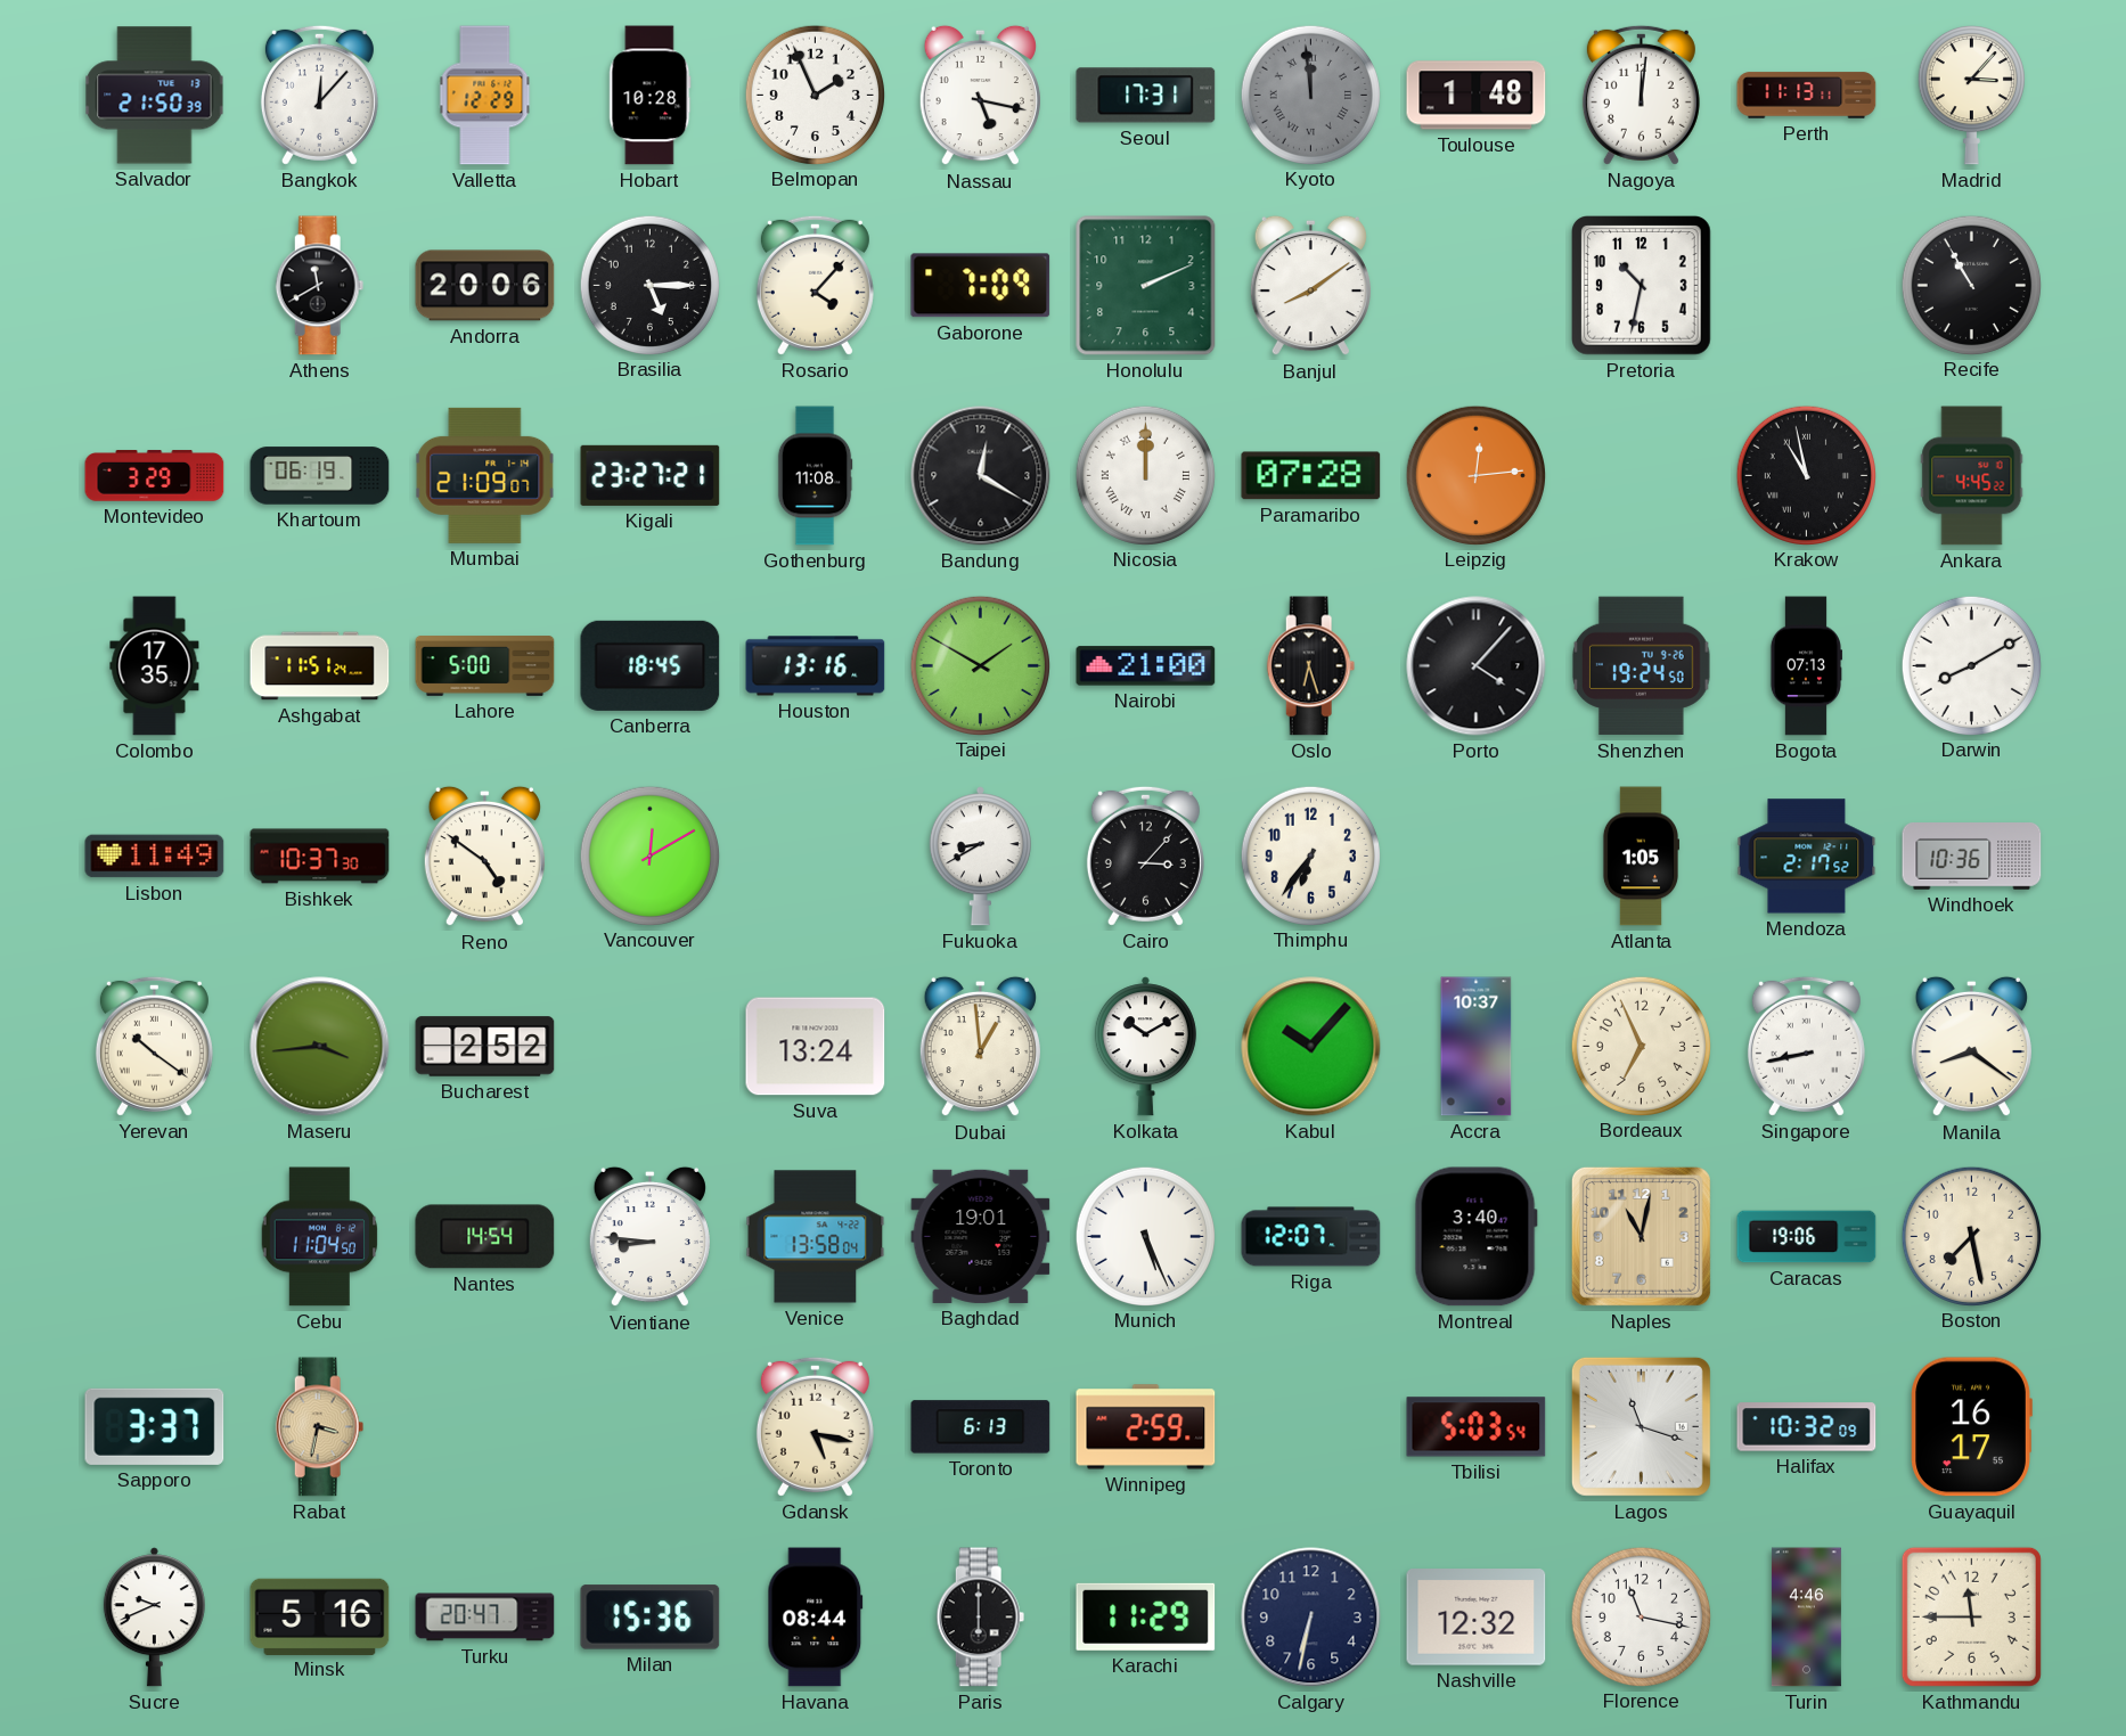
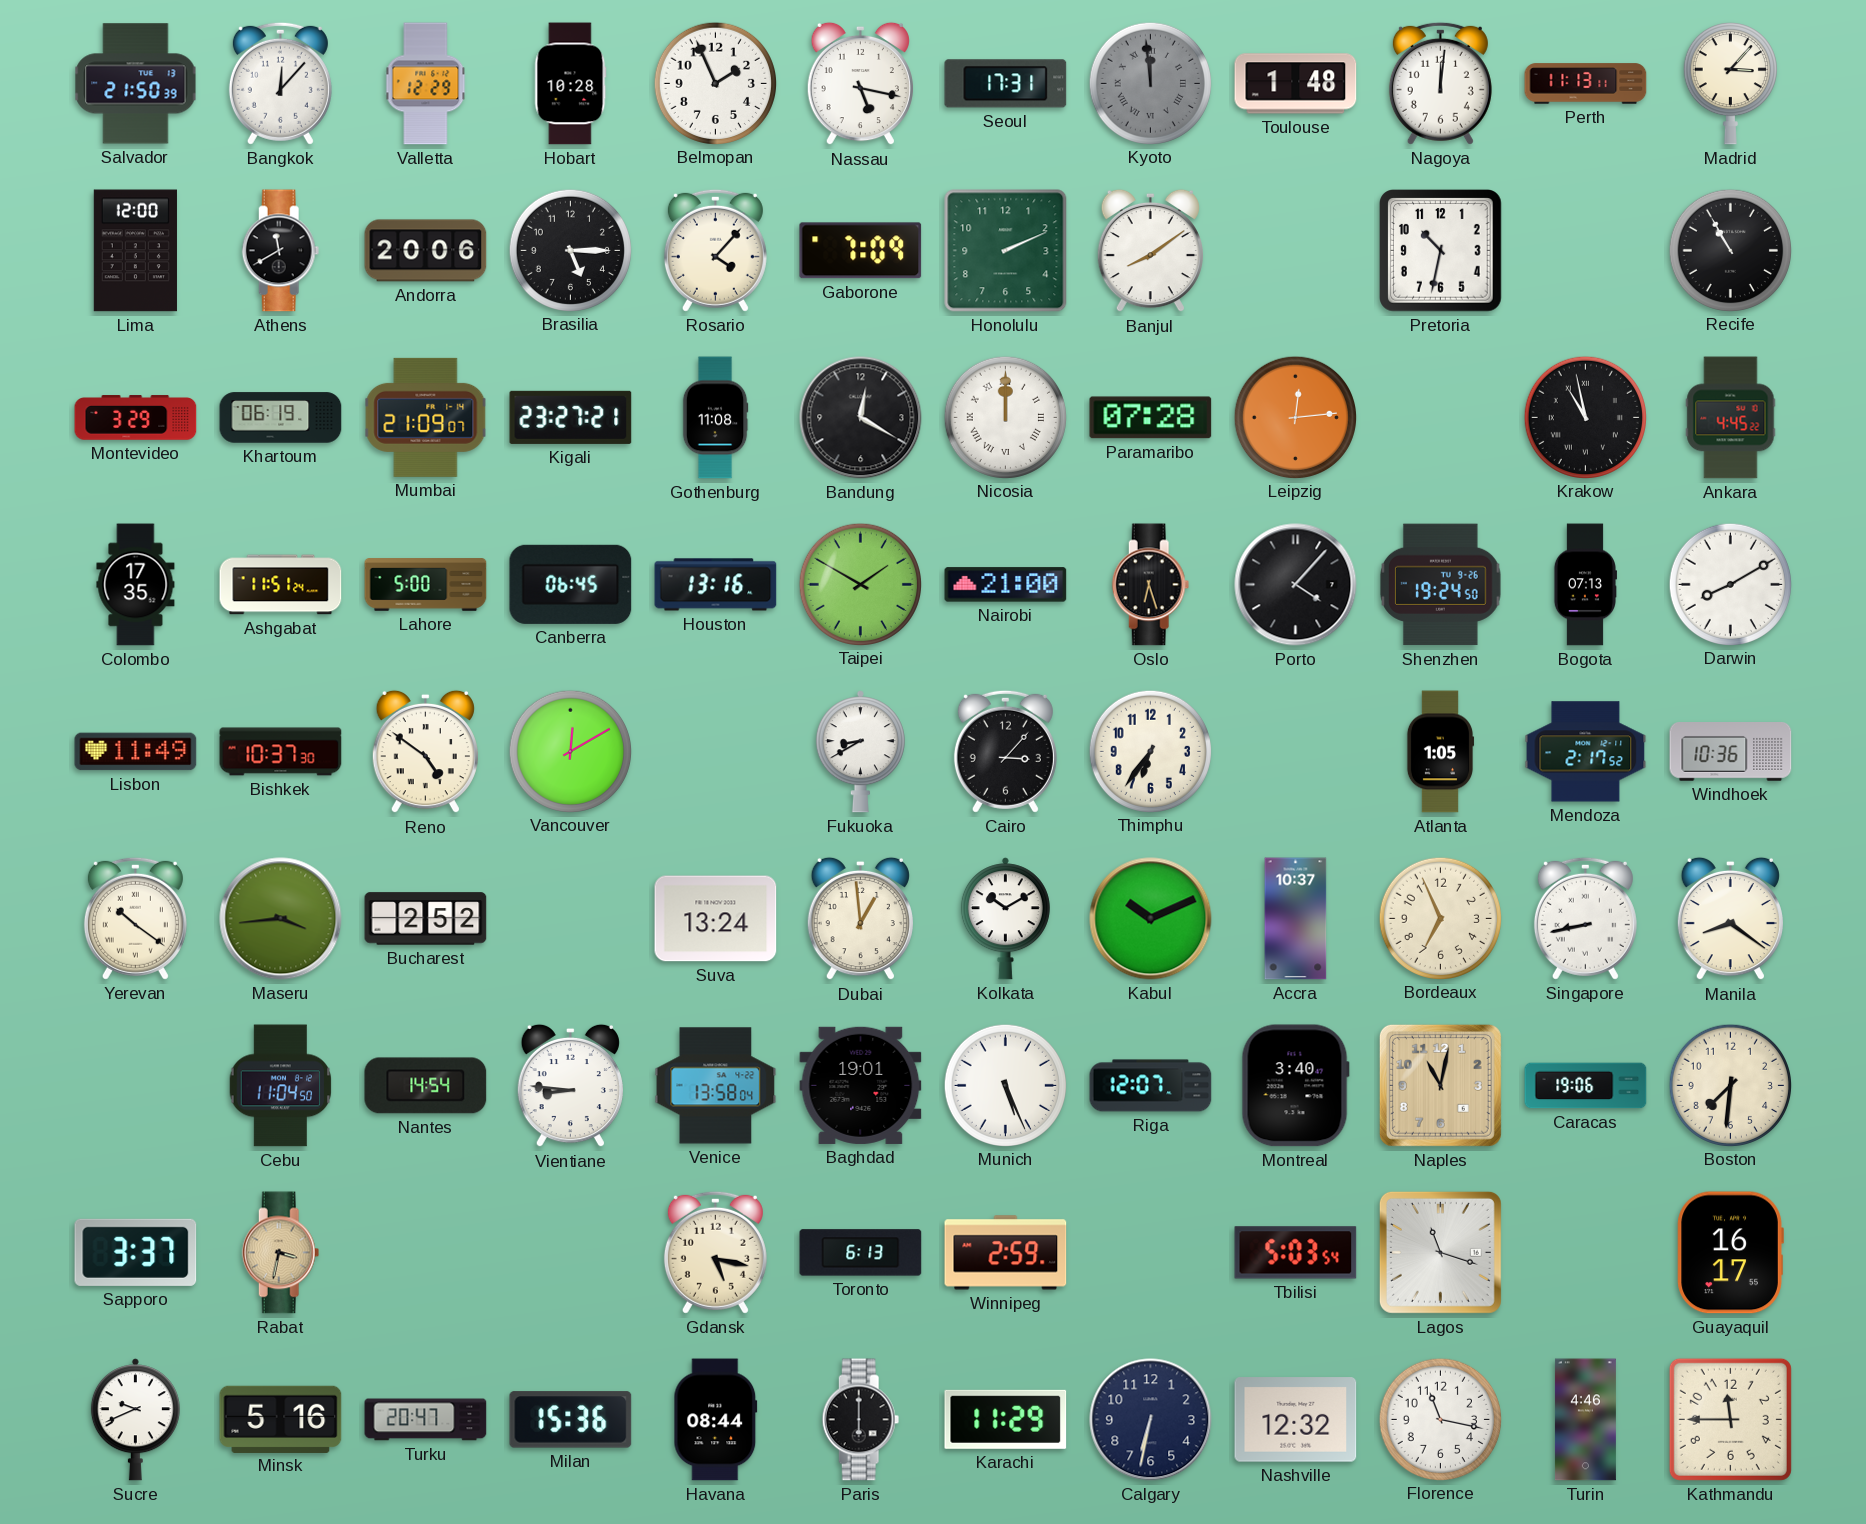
Lima: none -> 12:00
Canberra: 18:45 -> 06:45
Kabul: 10:07 -> 10:11
Boston: 7:28 -> 7:31
Halifax: 10:32 -> none
